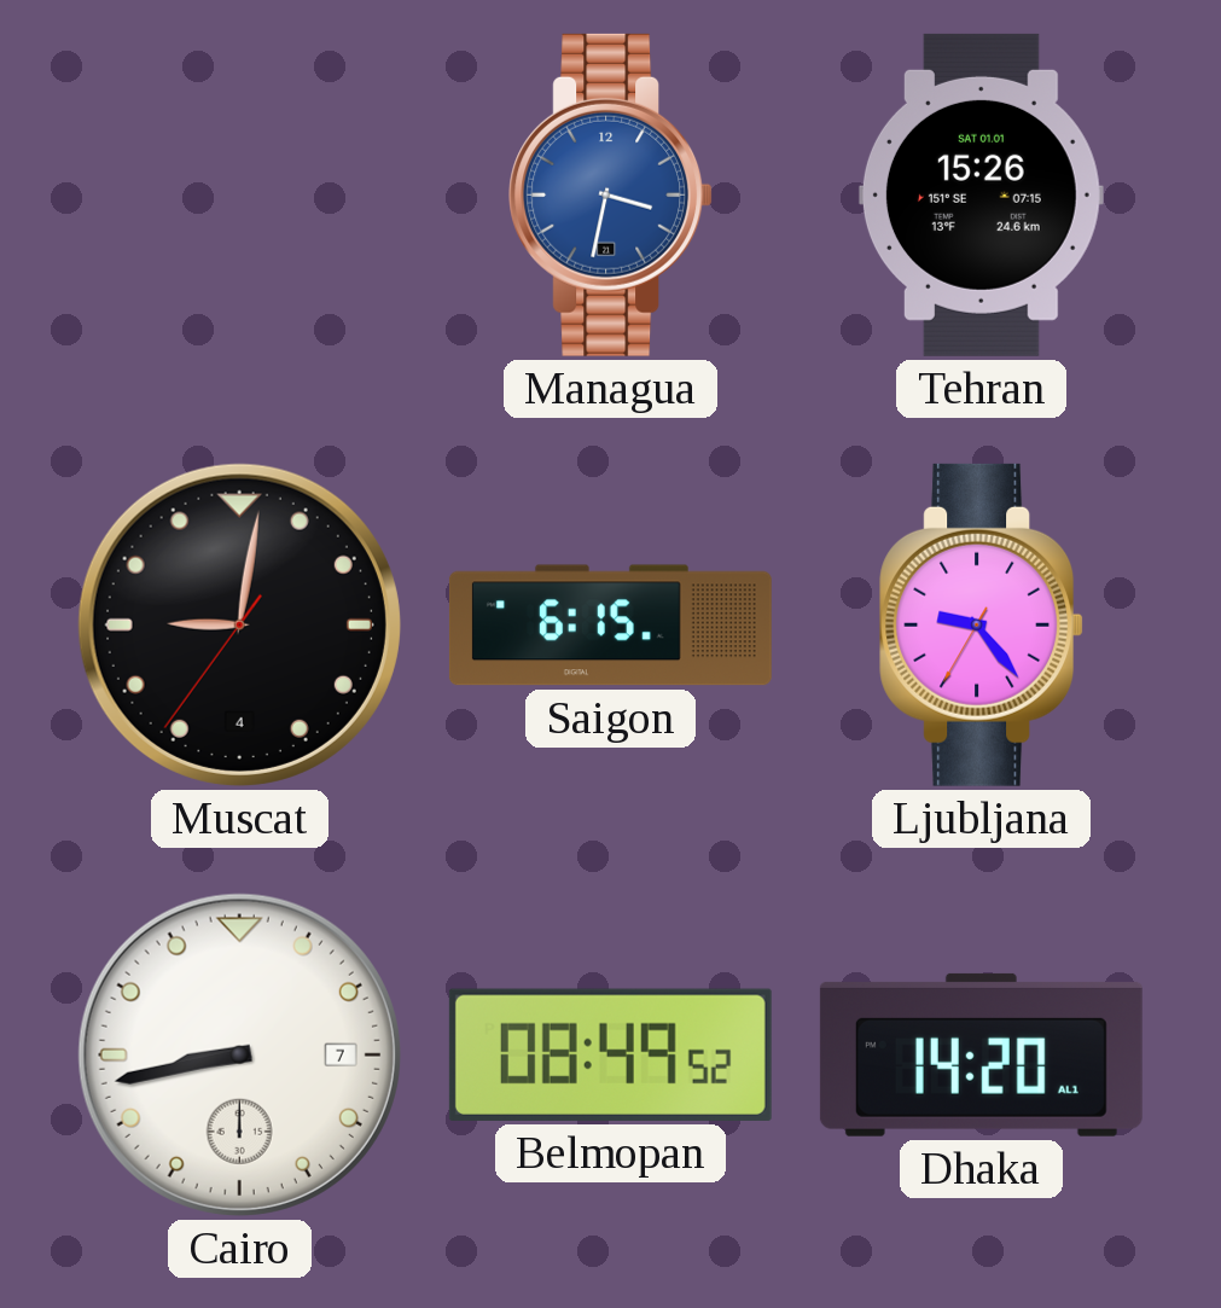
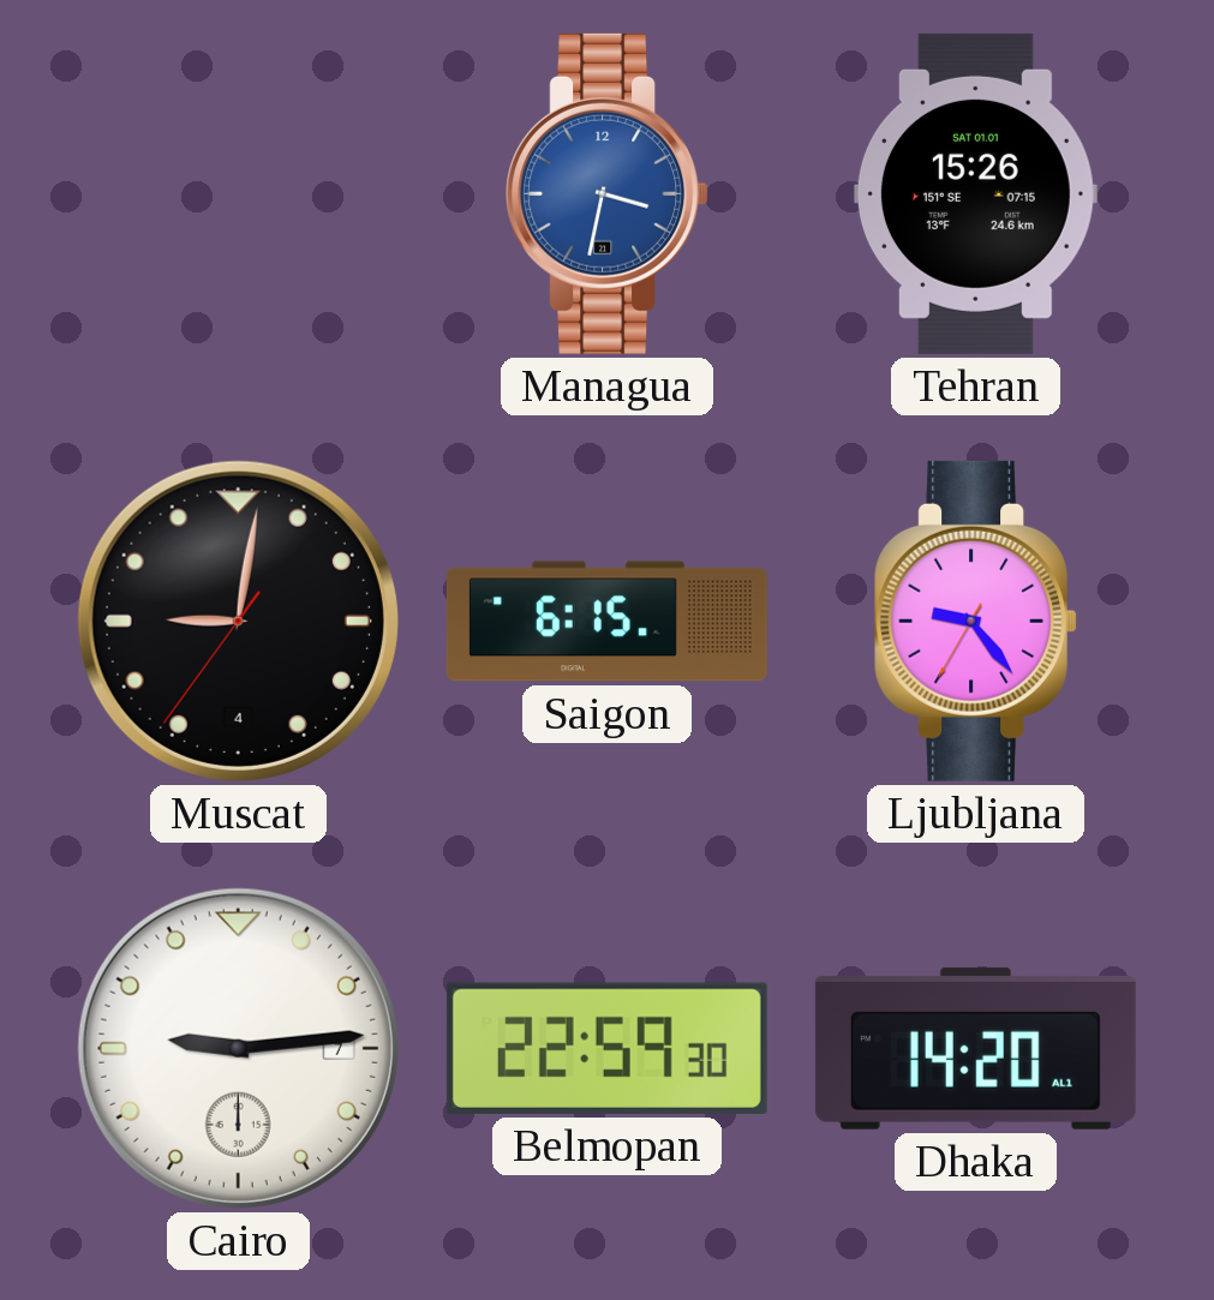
Cairo: 8:43 -> 9:14
Belmopan: 08:49 -> 22:59
